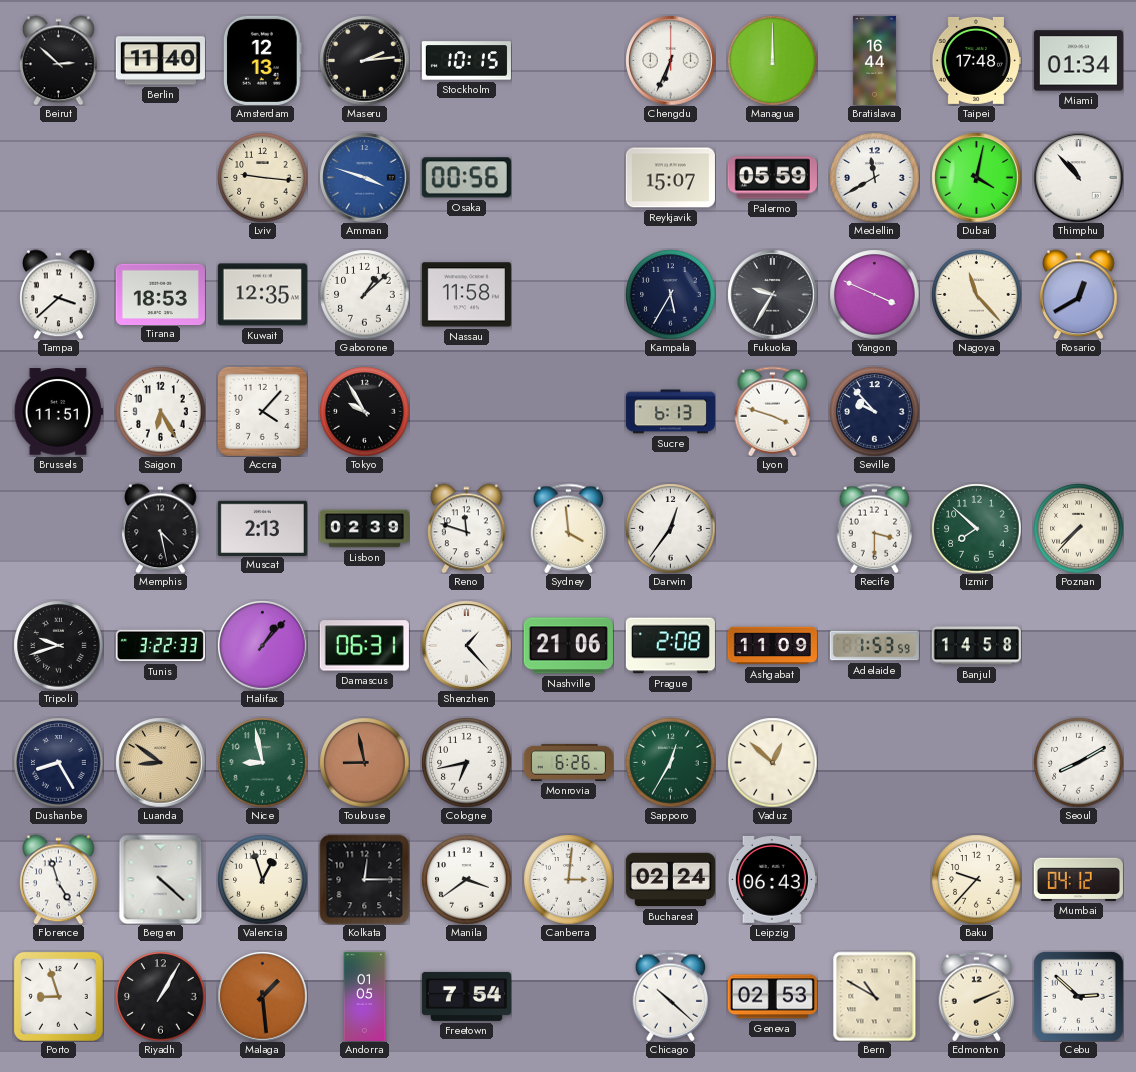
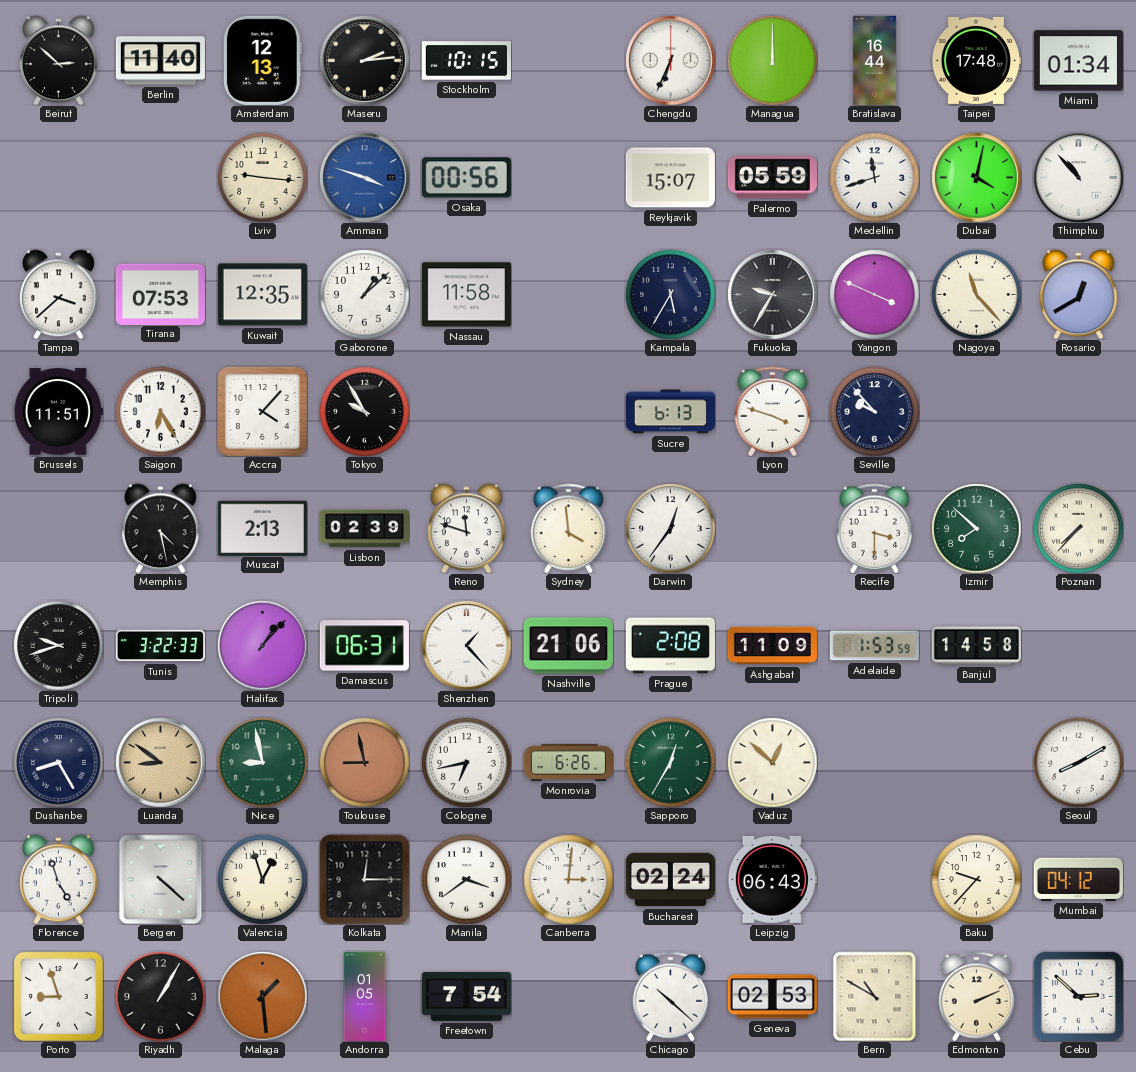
Medellin: 11:40 -> 11:42
Tirana: 18:53 -> 07:53
